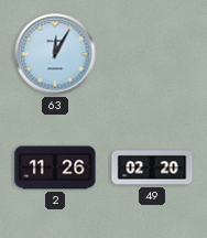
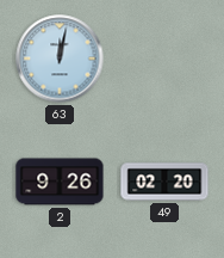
63: 12:05 -> 12:02
2: 11:26 -> 9:26
